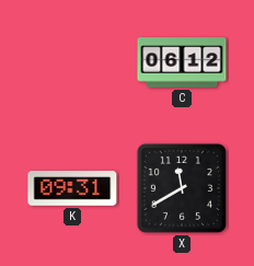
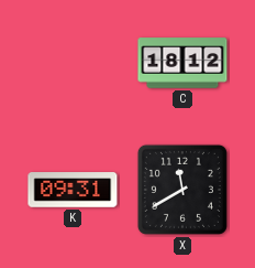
C: 06:12 -> 18:12
